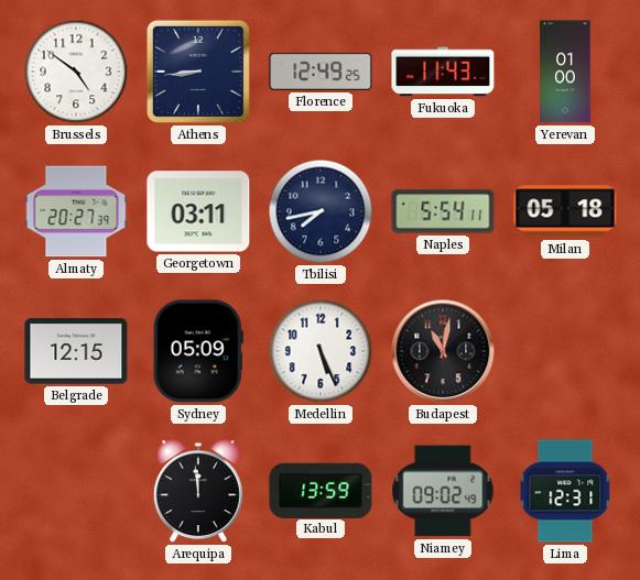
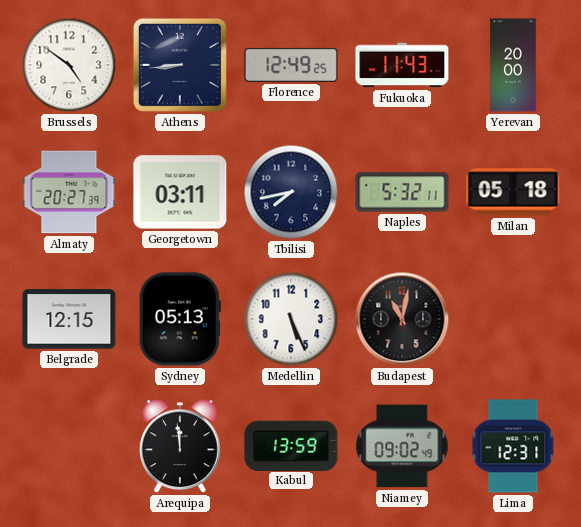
Yerevan: 01:00 -> 20:00
Naples: 5:54 -> 5:32
Sydney: 05:09 -> 05:13
